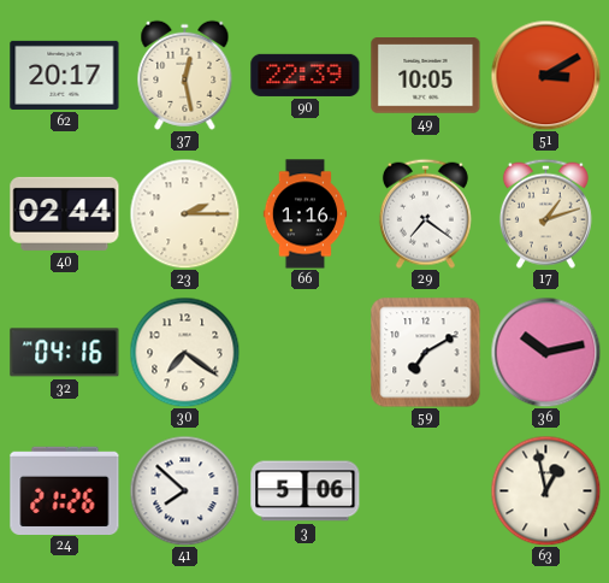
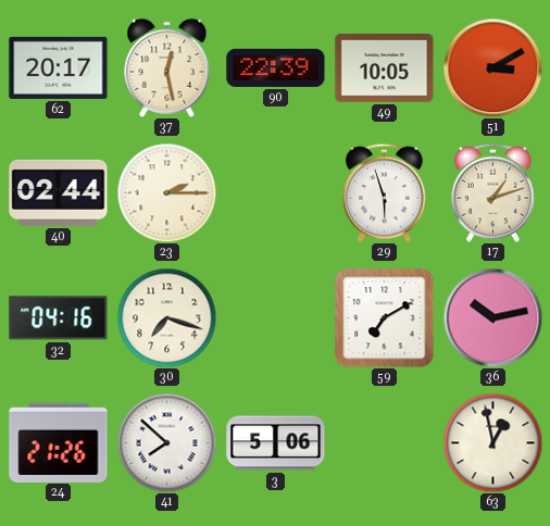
66: 1:16 -> none
29: 7:21 -> 5:57
30: 7:21 -> 7:18
